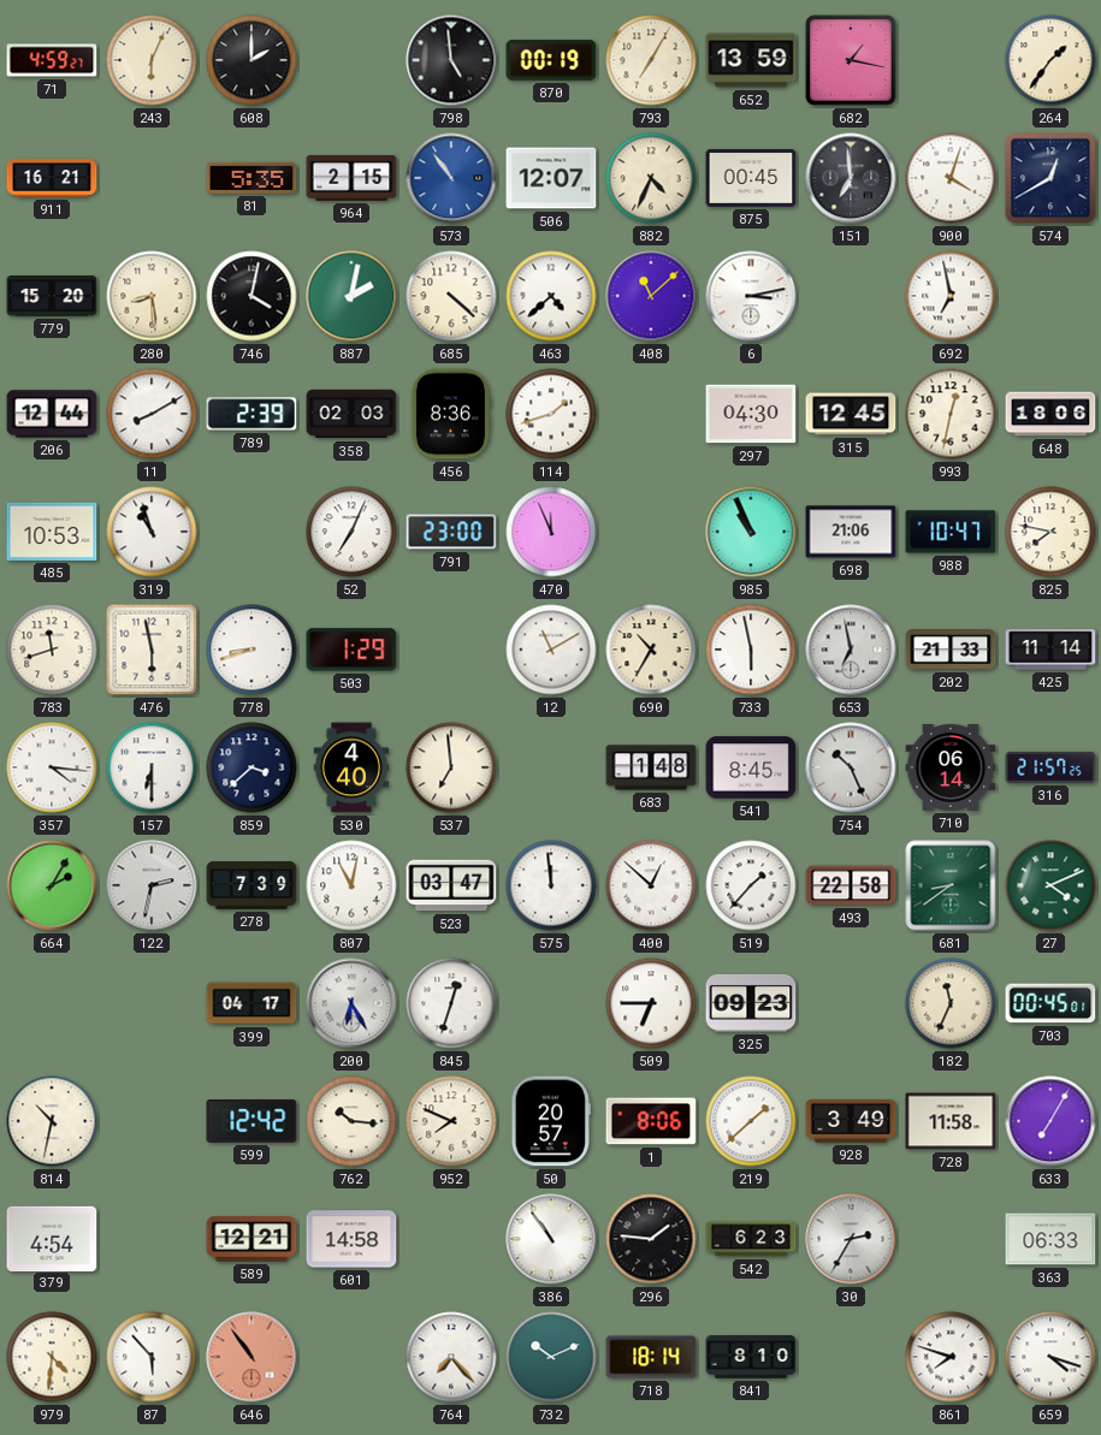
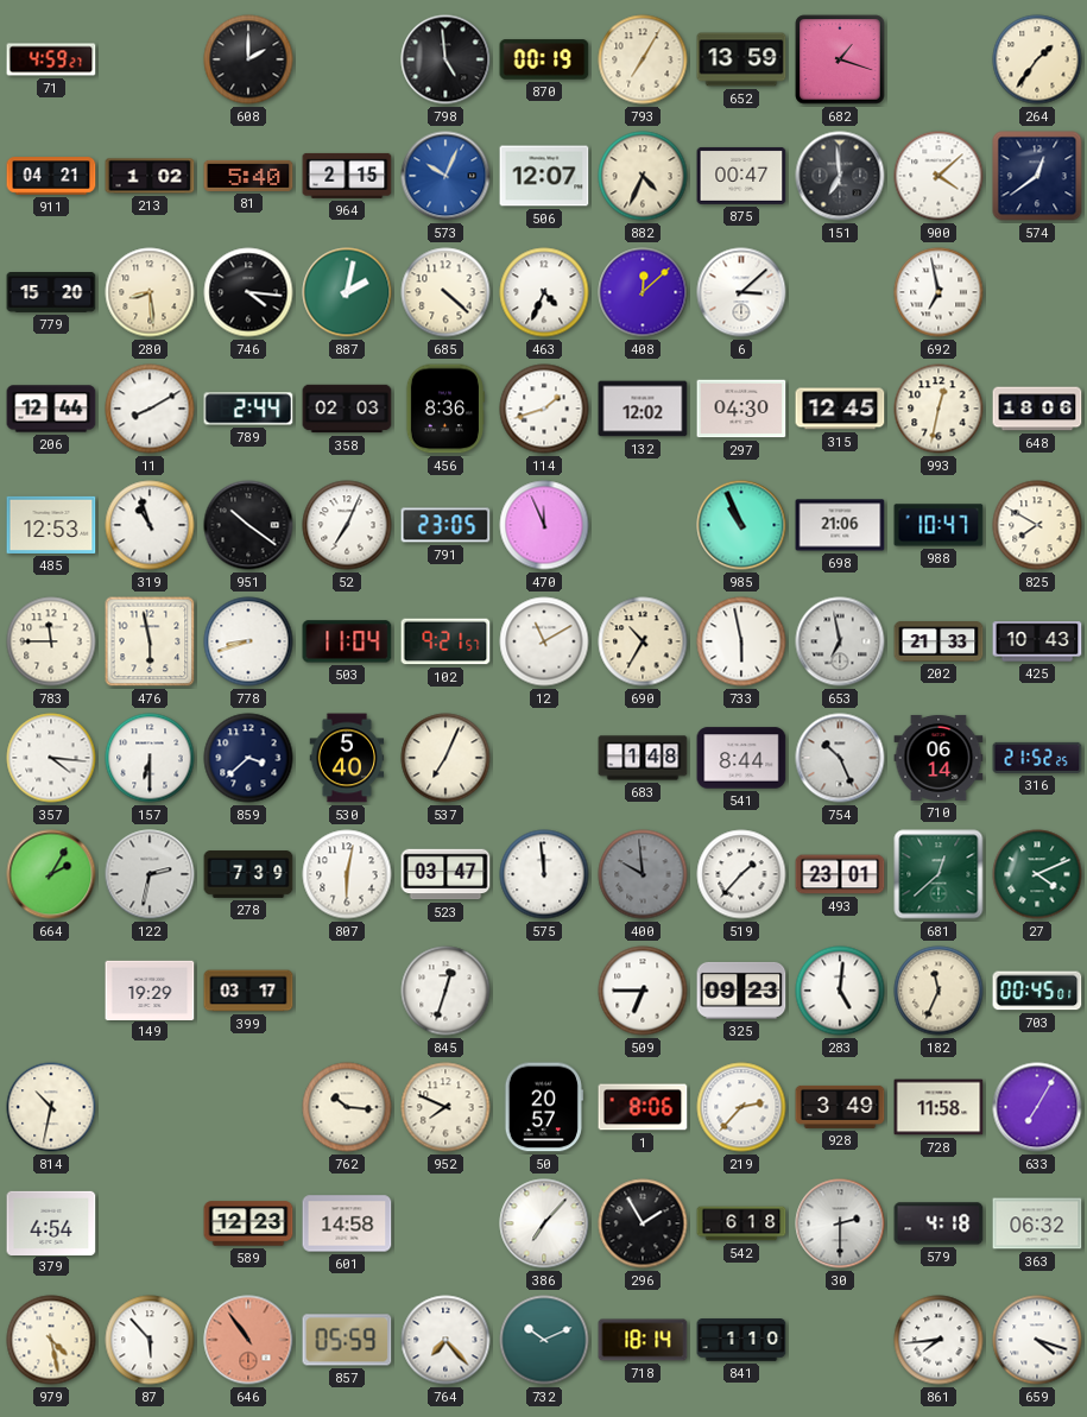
243: 6:04 -> none
682: 1:17 -> 1:18
911: 16:21 -> 04:21
213: none -> 1:02
81: 5:35 -> 5:40
573: 10:54 -> 10:04
875: 00:45 -> 00:47
900: 4:03 -> 4:08
574: 12:40 -> 12:39
746: 4:02 -> 4:16
463: 4:38 -> 4:34
408: 11:08 -> 12:08
6: 3:13 -> 3:08
789: 2:39 -> 2:44
132: none -> 12:02
485: 10:53 -> 12:53
951: none -> 10:21
791: 23:00 -> 23:05
825: 7:47 -> 7:50
783: 11:42 -> 11:45
503: 1:29 -> 11:04
102: none -> 9:21
425: 11:14 -> 10:43
530: 4:40 -> 5:40
537: 6:59 -> 7:04
541: 8:45 -> 8:44
316: 21:57 -> 21:52
807: 11:02 -> 6:02
400: 12:52 -> 9:59
400 dial: white -> grey
493: 22:58 -> 23:01
681: 8:39 -> 12:38
149: none -> 19:29
399: 04:17 -> 03:17
200: 6:25 -> none
283: none -> 5:01
599: 12:42 -> none
219: 1:38 -> 2:37
589: 12:21 -> 12:23
386: 10:54 -> 7:07
296: 1:46 -> 1:55
542: 6:23 -> 6:18
30: 2:35 -> 2:30
579: none -> 4:18
363: 06:33 -> 06:32
979: 4:31 -> 4:28
857: none -> 05:59
841: 8:10 -> 1:10
861: 7:48 -> 7:44
